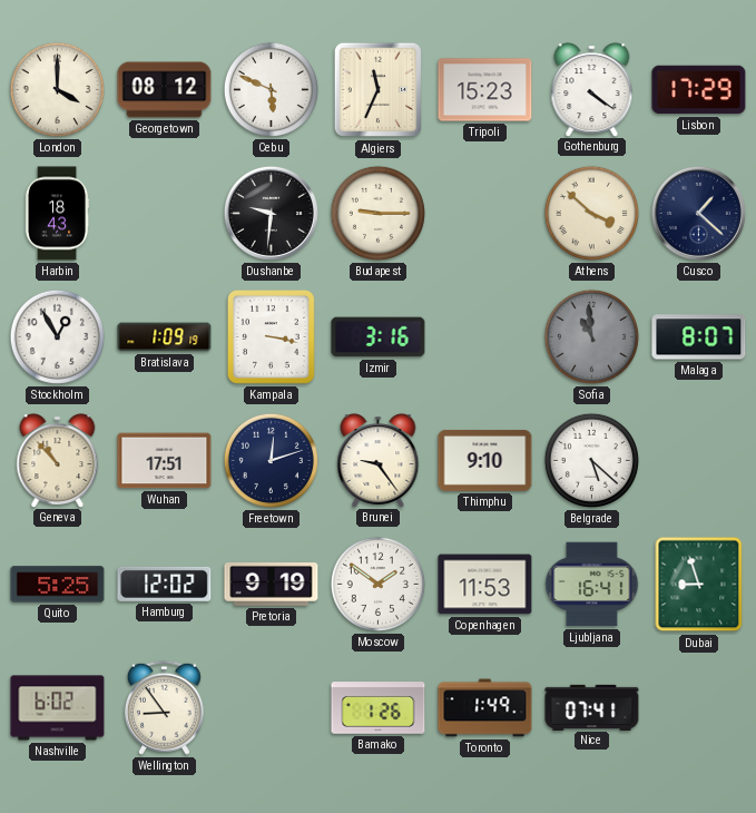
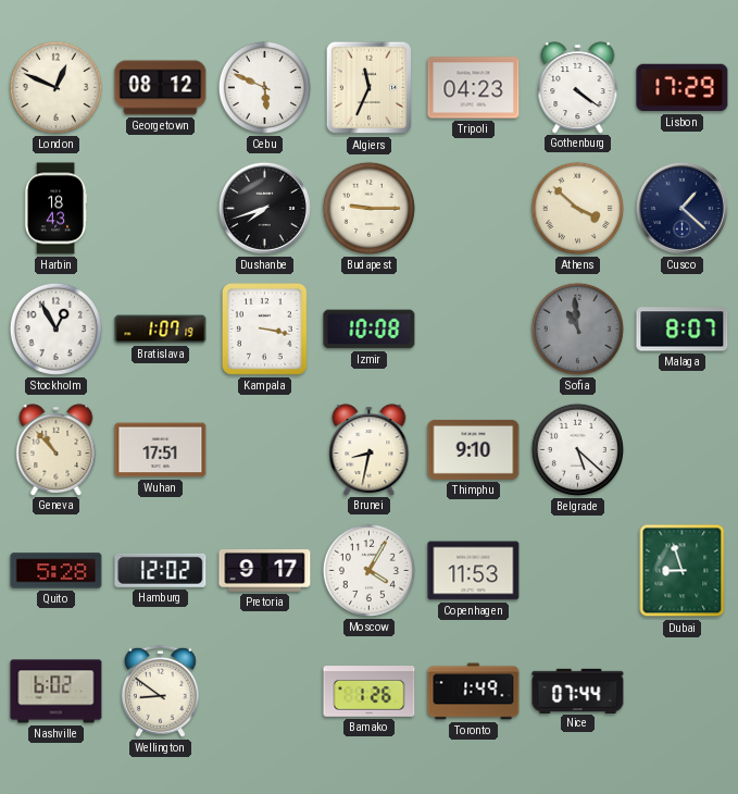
London: 4:00 -> 12:49
Tripoli: 15:23 -> 04:23
Dushanbe: 9:31 -> 7:42
Bratislava: 1:09 -> 1:07
Izmir: 3:16 -> 10:08
Freetown: 12:12 -> none
Brunei: 9:24 -> 8:32
Quito: 5:25 -> 5:28
Pretoria: 9:19 -> 9:17
Moscow: 1:51 -> 4:05
Ljubljana: 16:41 -> none
Wellington: 8:54 -> 8:51
Nice: 07:41 -> 07:44
